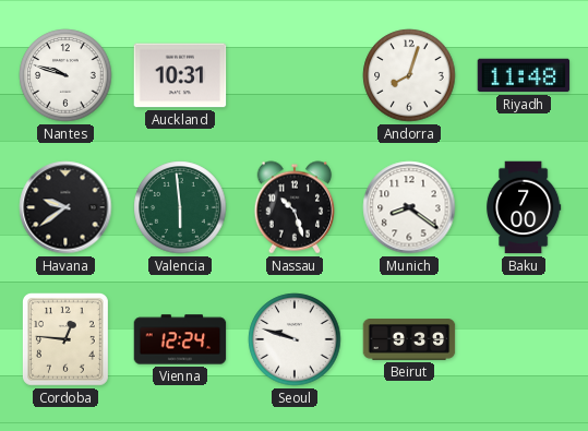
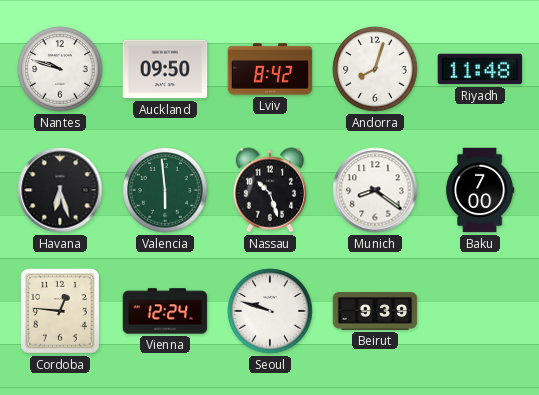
Auckland: 10:31 -> 09:50
Lviv: none -> 8:42
Havana: 9:39 -> 6:27
